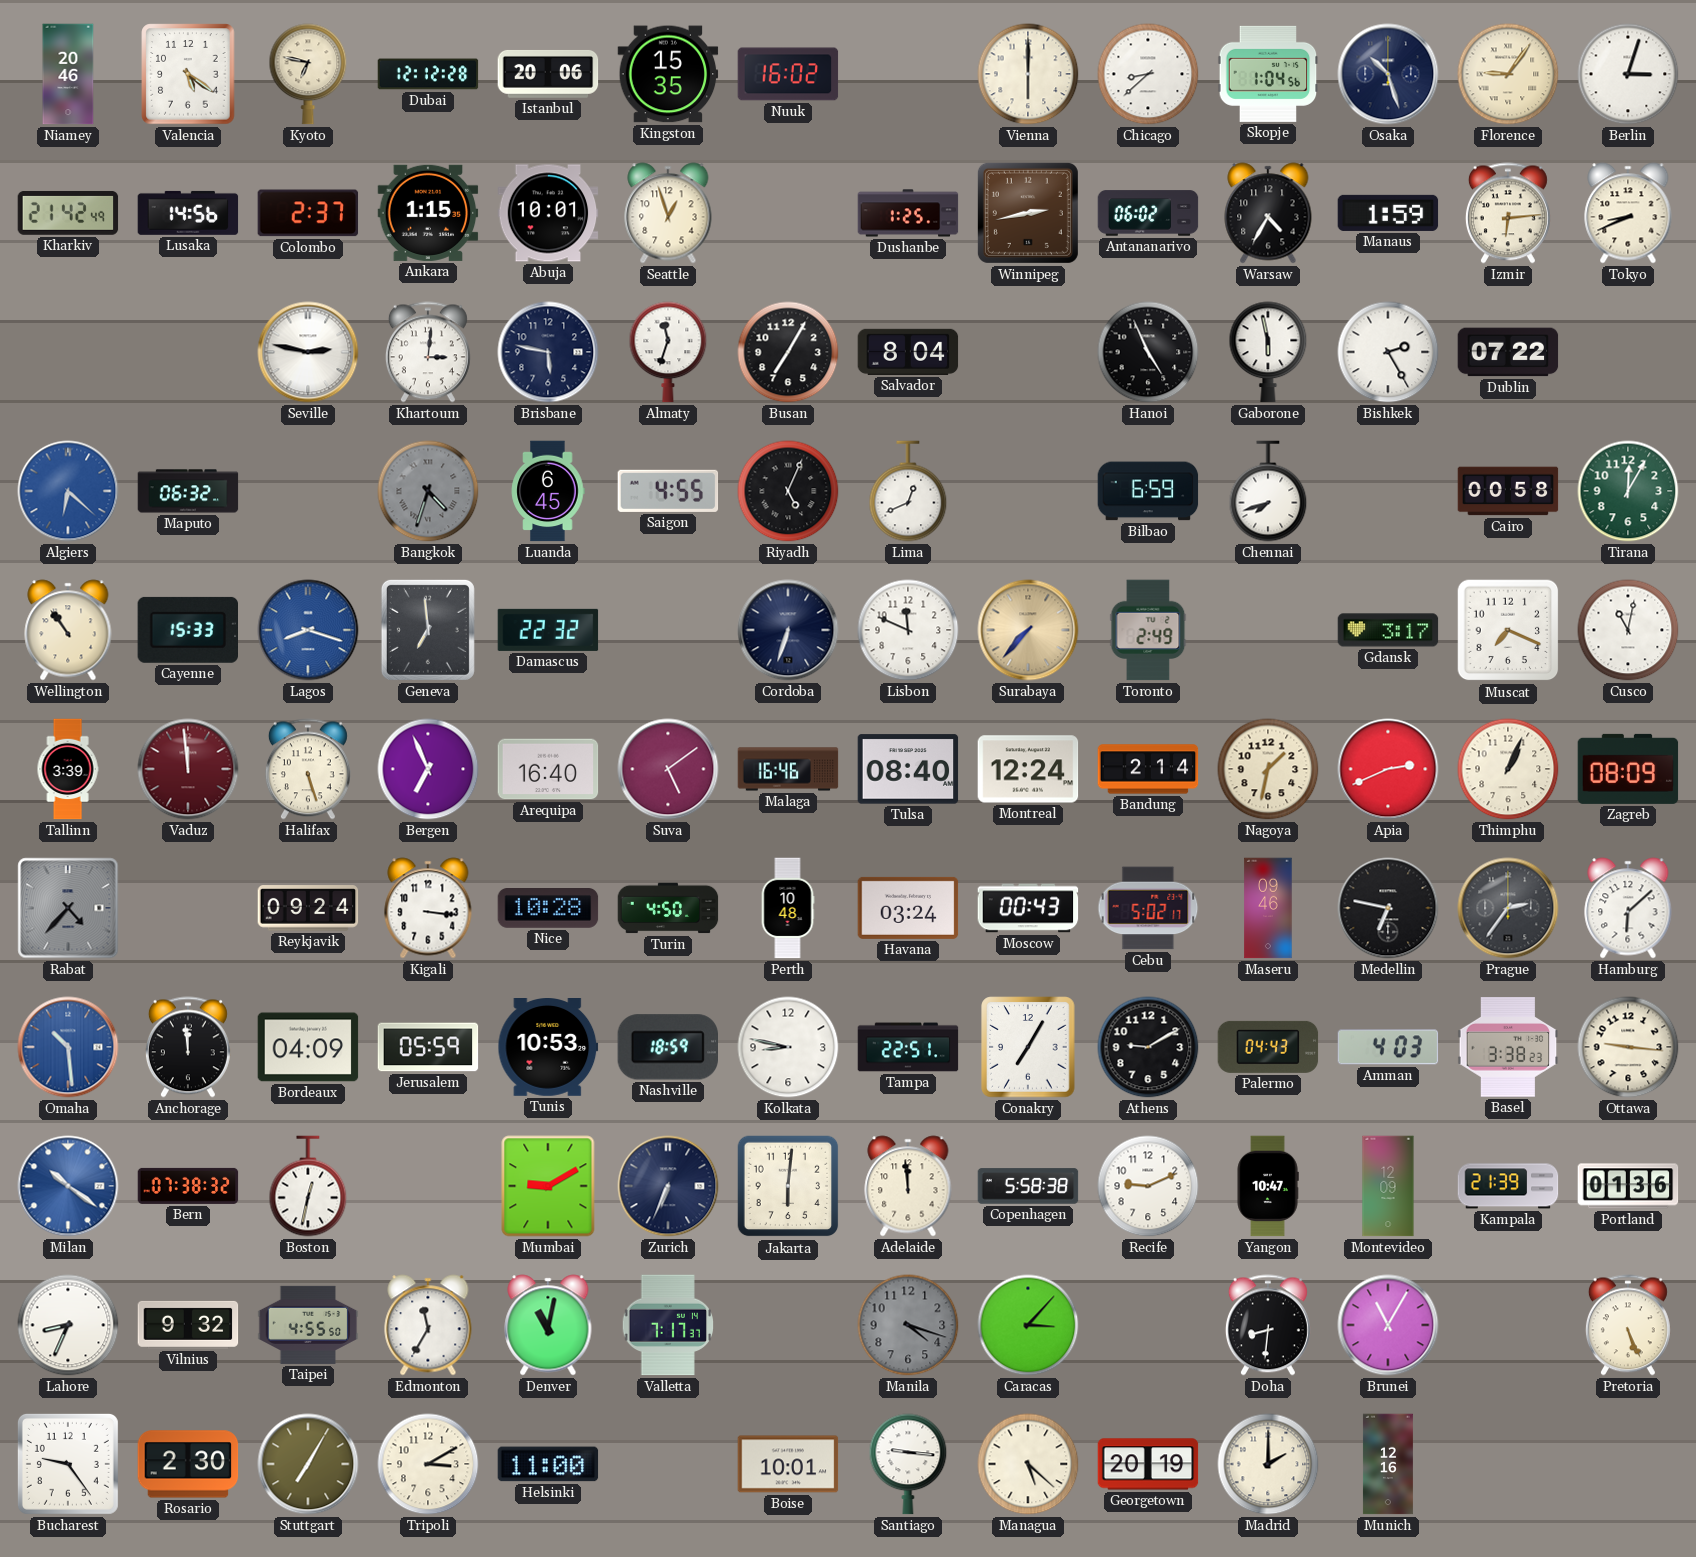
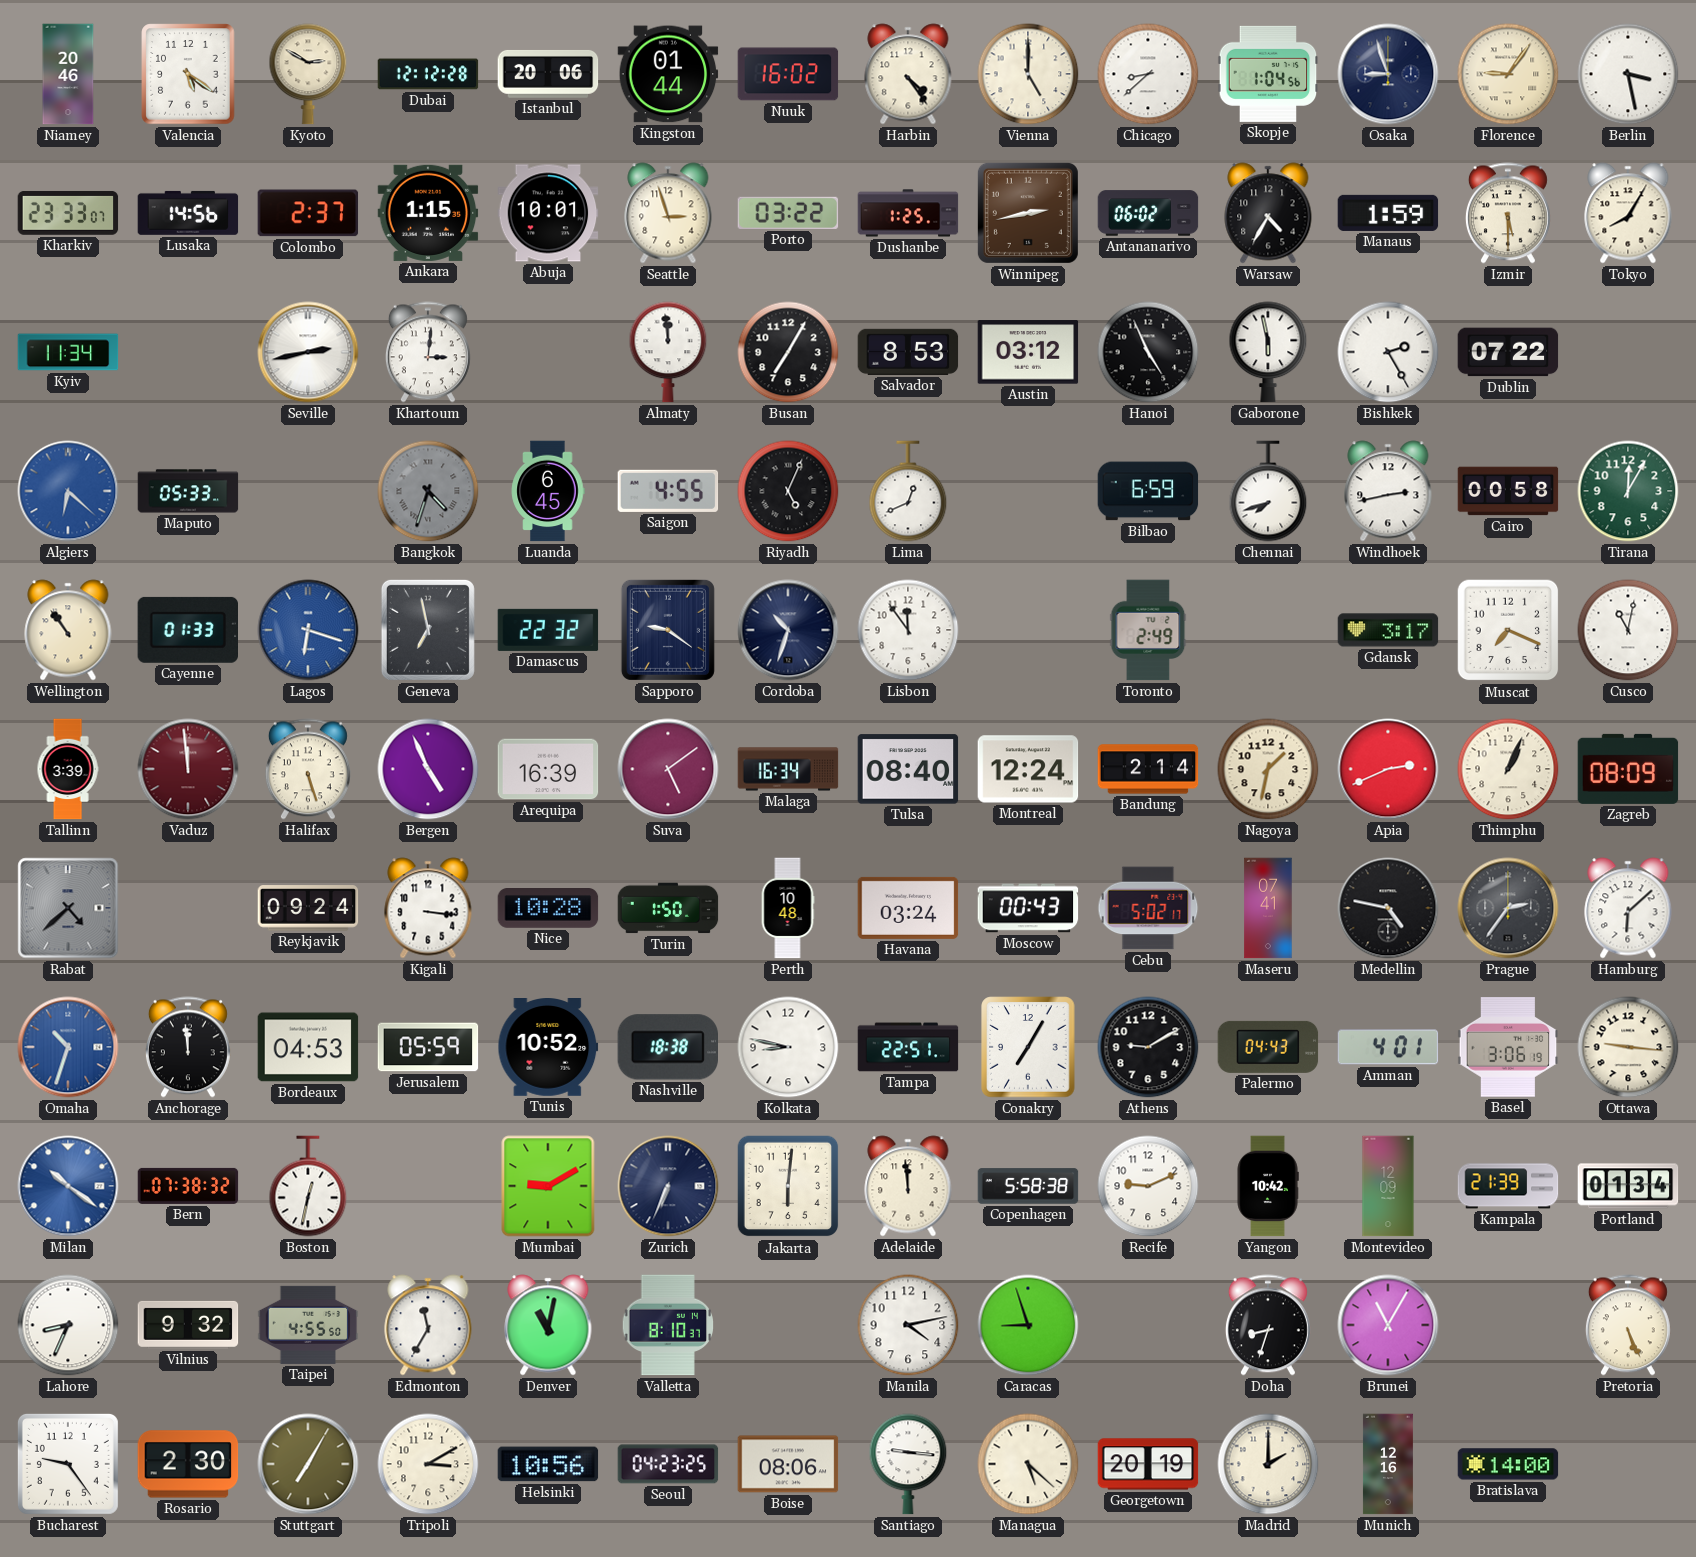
Kyoto: 6:47 -> 2:50
Kingston: 15:35 -> 01:44
Harbin: none -> 4:24
Vienna: 6:00 -> 5:00
Osaka: 10:27 -> 8:57
Berlin: 3:03 -> 3:28
Kharkiv: 21:42 -> 23:33
Seattle: 12:57 -> 2:57
Porto: none -> 03:22
Izmir: 6:14 -> 5:30
Tokyo: 8:41 -> 8:05
Kyiv: none -> 11:34
Seville: 2:47 -> 2:43
Brisbane: 5:47 -> none
Almaty: 11:33 -> 11:59
Salvador: 8:04 -> 8:53
Austin: none -> 03:12
Maputo: 06:32 -> 05:33
Windhoek: none -> 2:43
Cayenne: 15:33 -> 01:33
Lagos: 8:18 -> 6:18
Geneva: 6:59 -> 6:58
Sapporo: none -> 9:21
Cordoba: 6:33 -> 10:33
Lisbon: 11:49 -> 11:54
Surabaya: 7:37 -> none
Bergen: 6:56 -> 4:56
Arequipa: 16:40 -> 16:39
Malaga: 16:46 -> 16:34
Rabat: 4:37 -> 4:38
Turin: 4:50 -> 1:50
Maseru: 09:46 -> 07:41
Medellin: 6:47 -> 4:47
Omaha: 10:29 -> 10:33
Bordeaux: 04:09 -> 04:53
Tunis: 10:53 -> 10:52
Nashville: 18:59 -> 18:38
Amman: 4:03 -> 4:01
Basel: 3:38 -> 3:06
Yangon: 10:47 -> 10:42
Portland: 01:36 -> 01:34
Valletta: 7:17 -> 8:10
Manila: 4:18 -> 4:13
Manila dial: grey -> white
Caracas: 3:07 -> 8:57
Doha: 8:31 -> 8:33
Helsinki: 11:00 -> 10:56
Seoul: none -> 04:23
Boise: 10:01 -> 08:06
Bratislava: none -> 14:00
